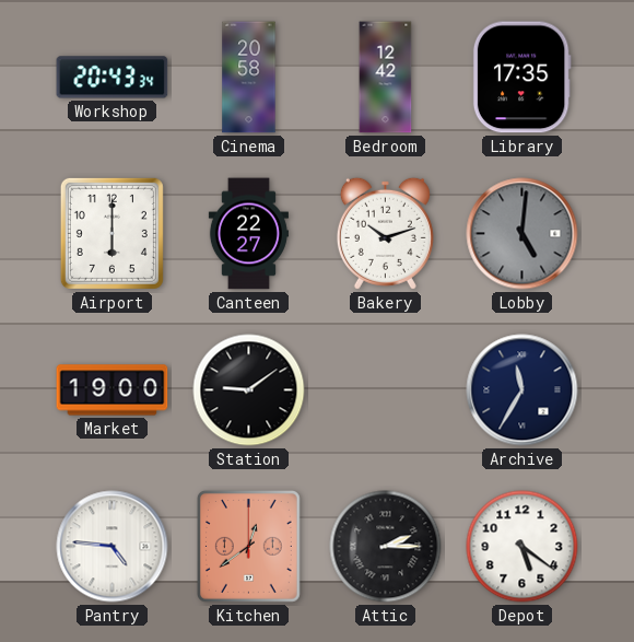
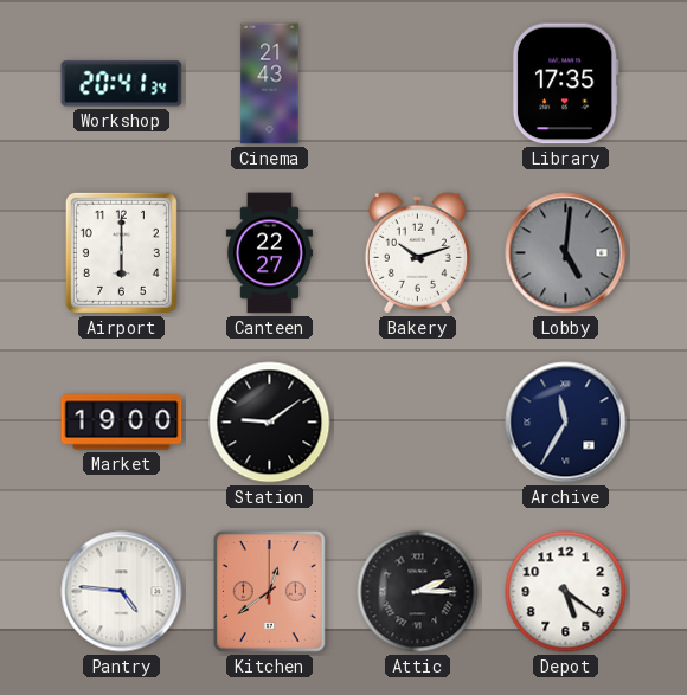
Workshop: 20:43 -> 20:41
Cinema: 20:58 -> 21:43
Bedroom: 12:42 -> none
